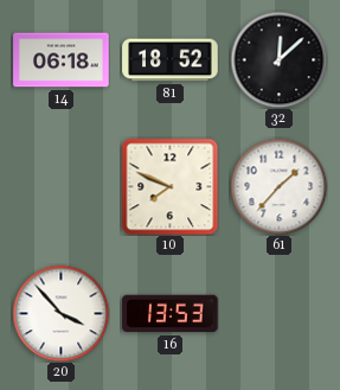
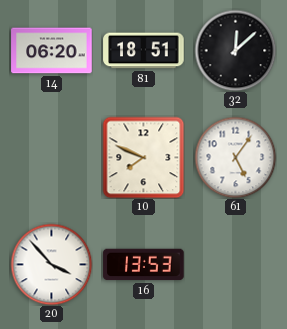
14: 06:18 -> 06:20
81: 18:52 -> 18:51
61: 1:37 -> 5:06
